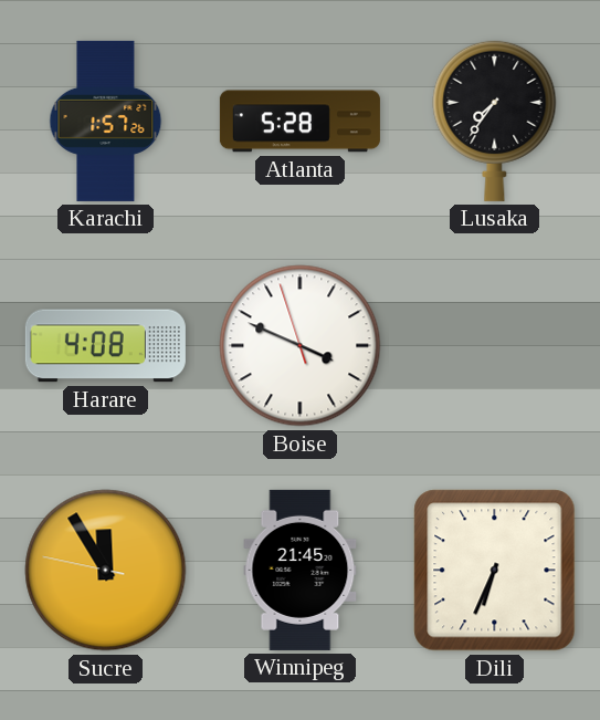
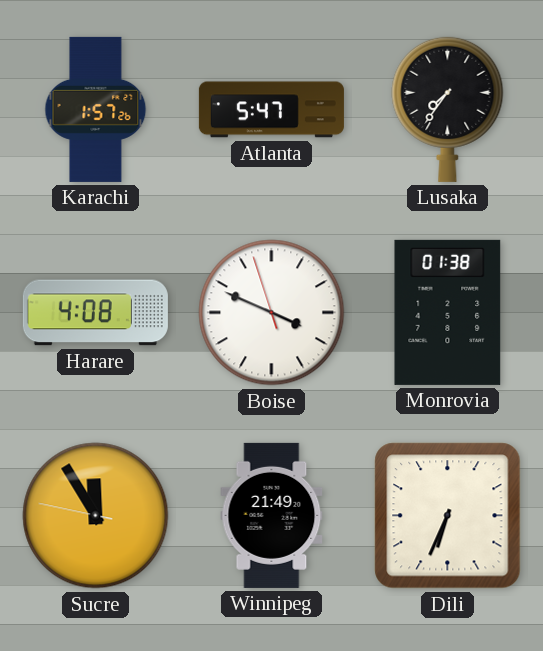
Atlanta: 5:28 -> 5:47
Monrovia: none -> 01:38
Winnipeg: 21:45 -> 21:49
